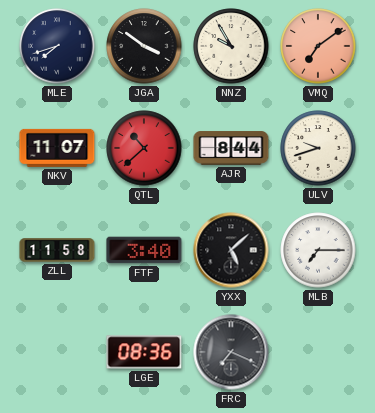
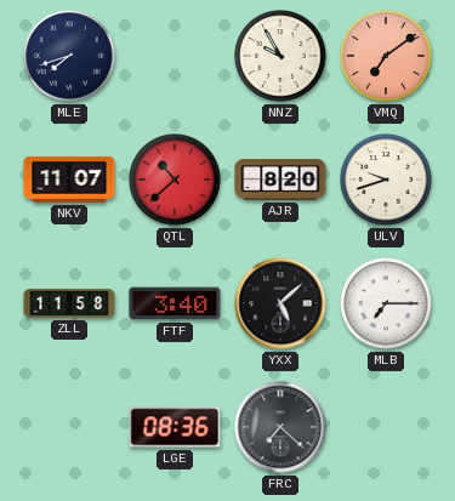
JGA: 3:51 -> none
AJR: 8:44 -> 8:20
FRC: 7:19 -> 7:22
